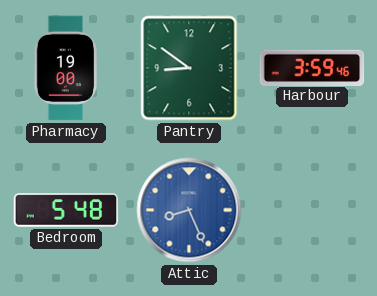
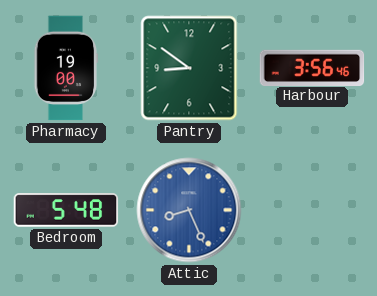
Harbour: 3:59 -> 3:56
